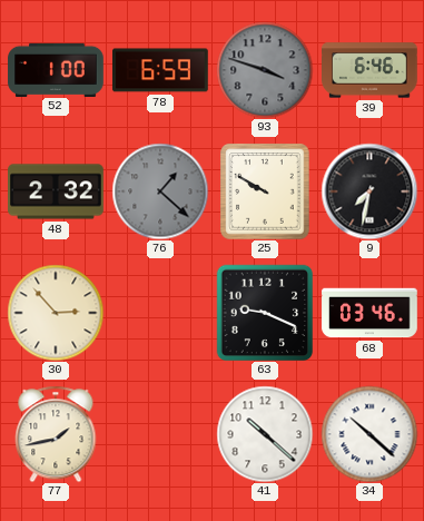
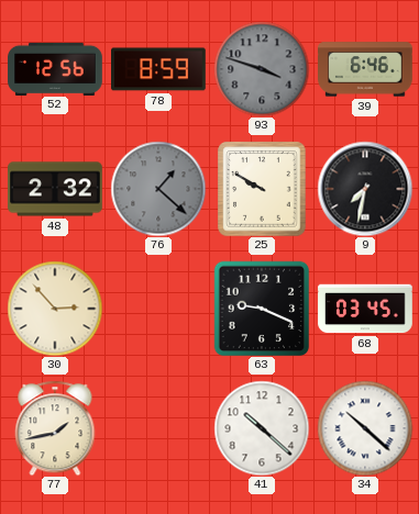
52: 1:00 -> 12:56
78: 6:59 -> 8:59
68: 03:46 -> 03:45
